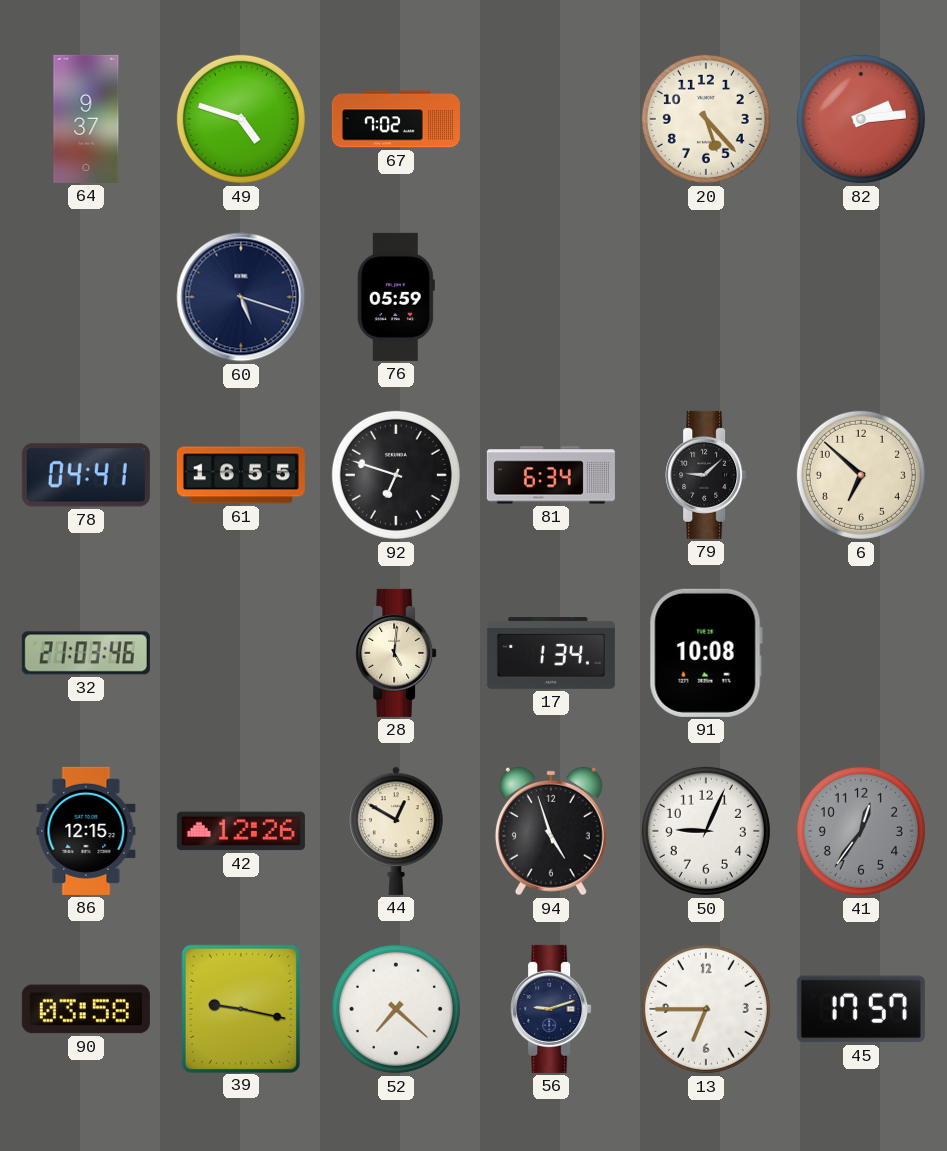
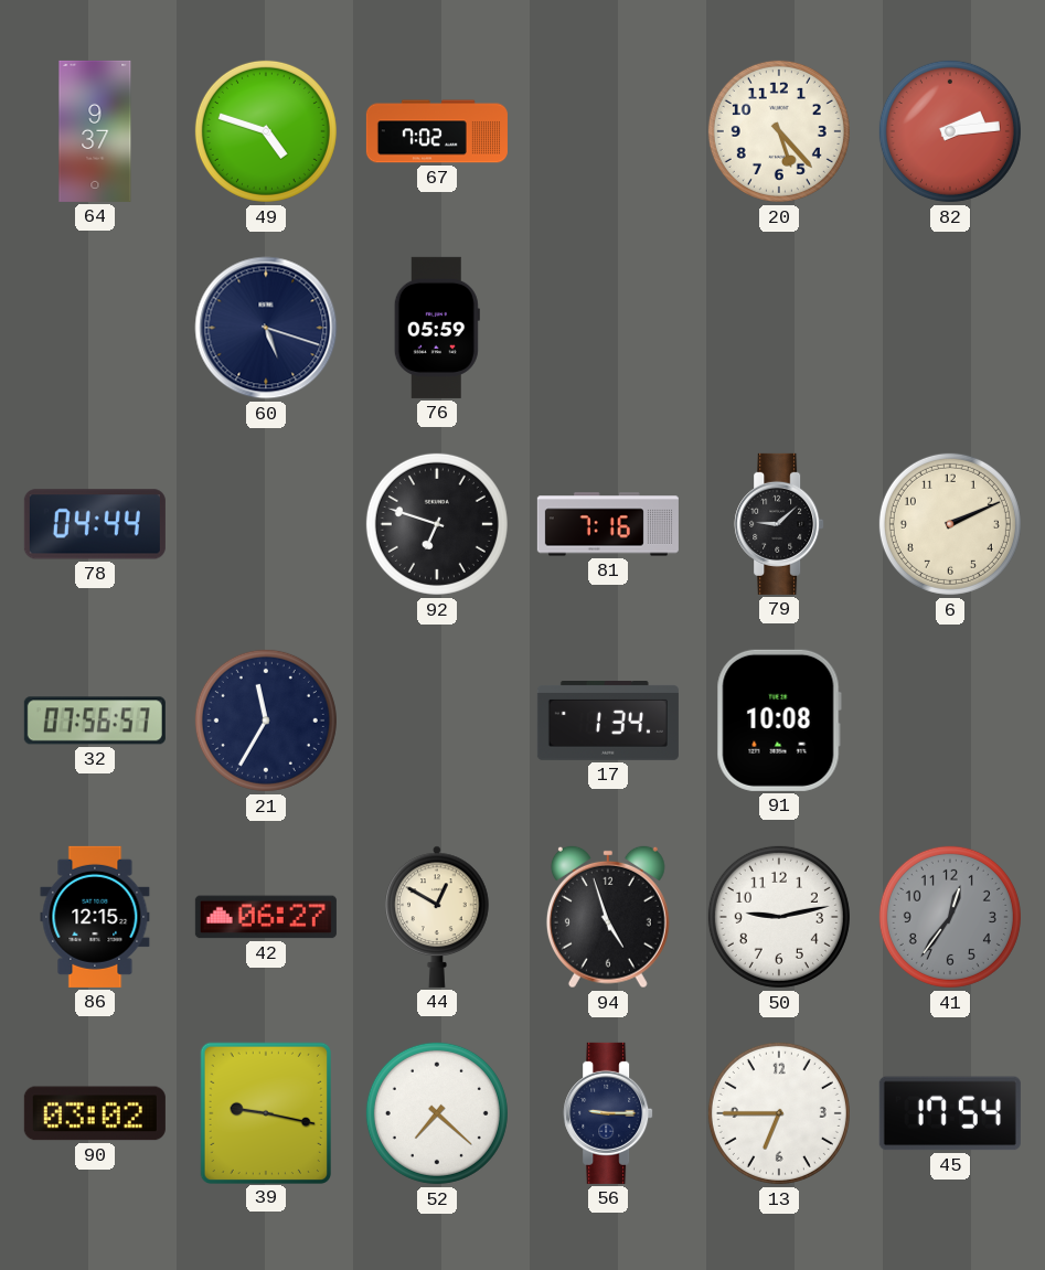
78: 04:41 -> 04:44
61: 16:55 -> none
81: 6:34 -> 7:16
6: 6:52 -> 2:11
32: 21:03 -> 07:56
21: none -> 11:35
28: 5:01 -> none
42: 12:26 -> 06:27
50: 9:04 -> 9:13
90: 03:58 -> 03:02
56: 9:12 -> 9:15
45: 17:57 -> 17:54
